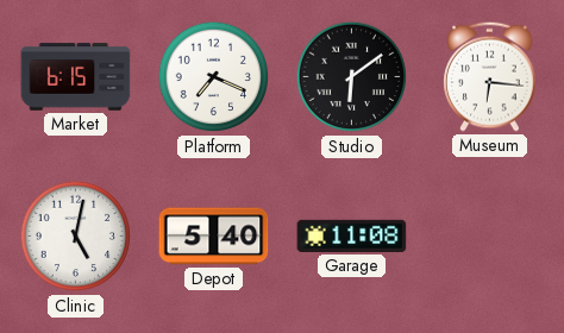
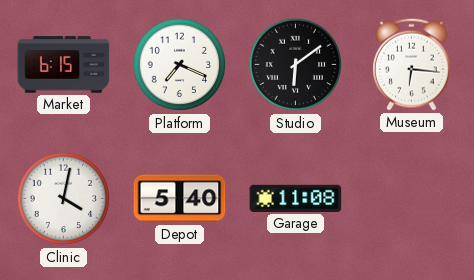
Clinic: 5:02 -> 4:02
